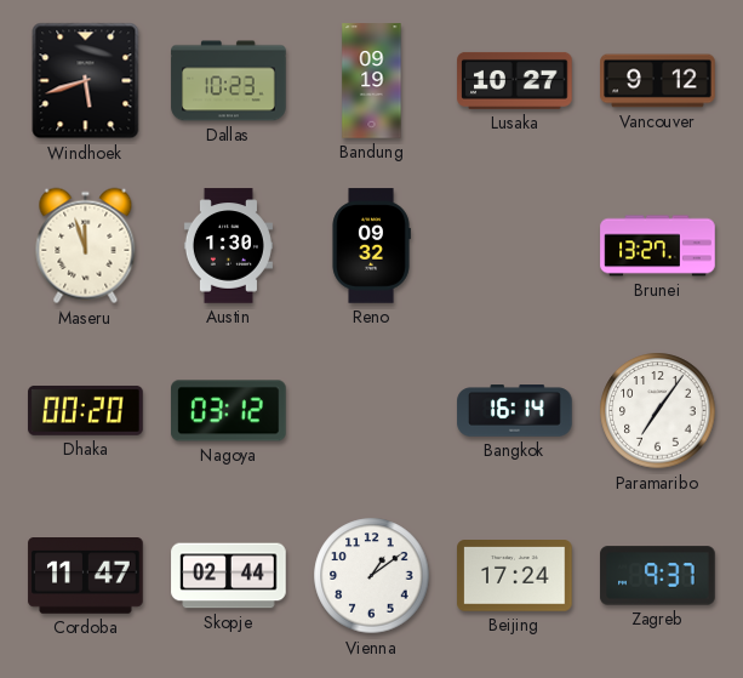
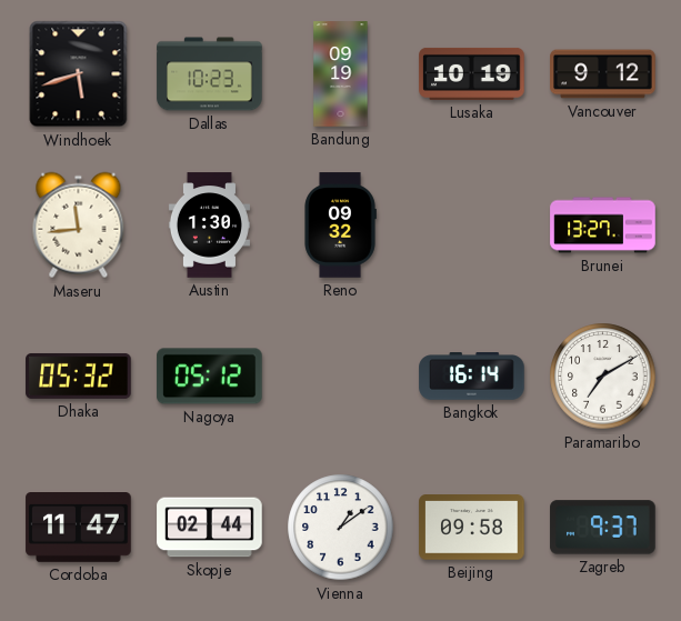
Lusaka: 10:27 -> 10:19
Maseru: 11:57 -> 11:44
Dhaka: 00:20 -> 05:32
Nagoya: 03:12 -> 05:12
Paramaribo: 7:06 -> 7:10
Beijing: 17:24 -> 09:58
